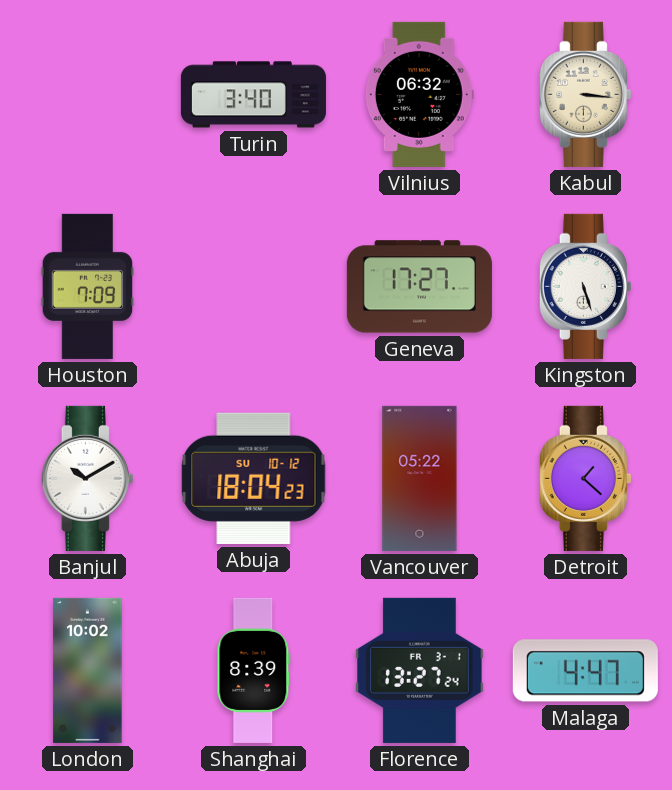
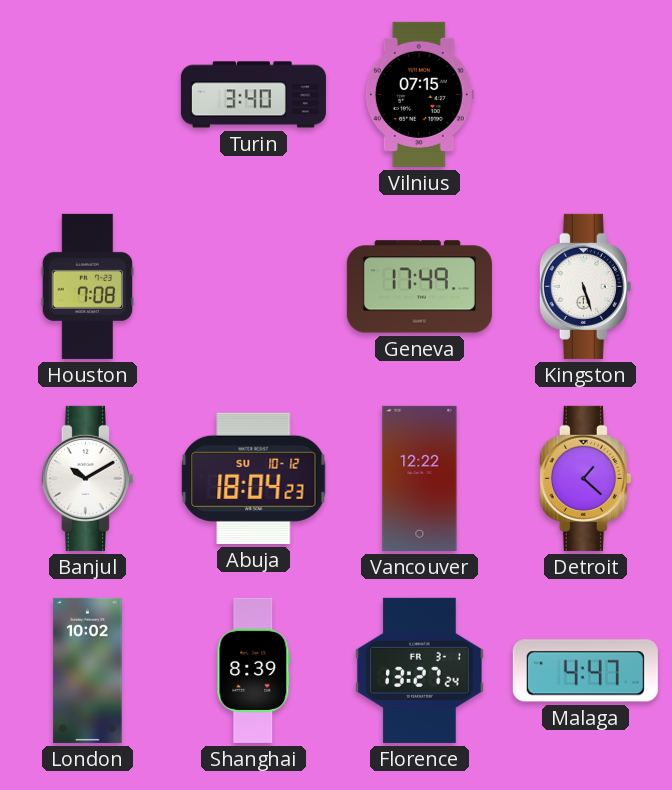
Vilnius: 06:32 -> 07:15
Kabul: 3:16 -> none
Houston: 7:09 -> 7:08
Geneva: 17:27 -> 17:49
Vancouver: 05:22 -> 12:22
